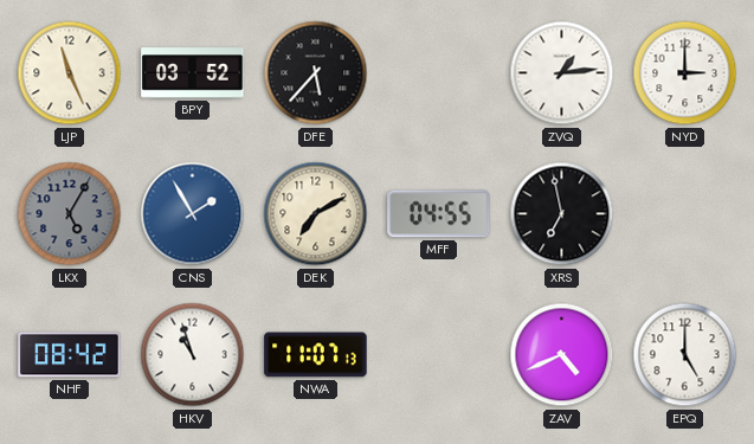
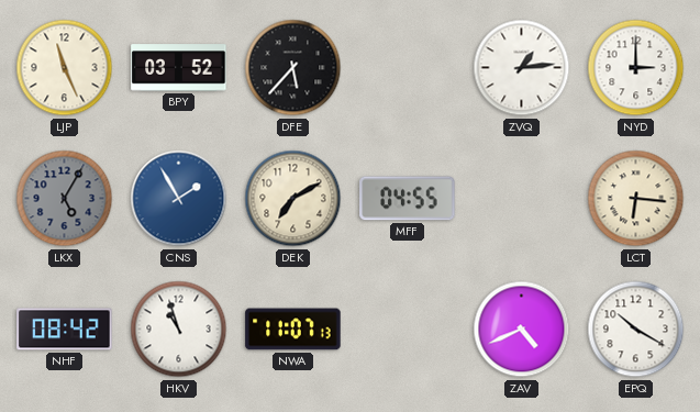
XRS: 6:58 -> none
LCT: none -> 6:16
EPQ: 5:00 -> 10:20
